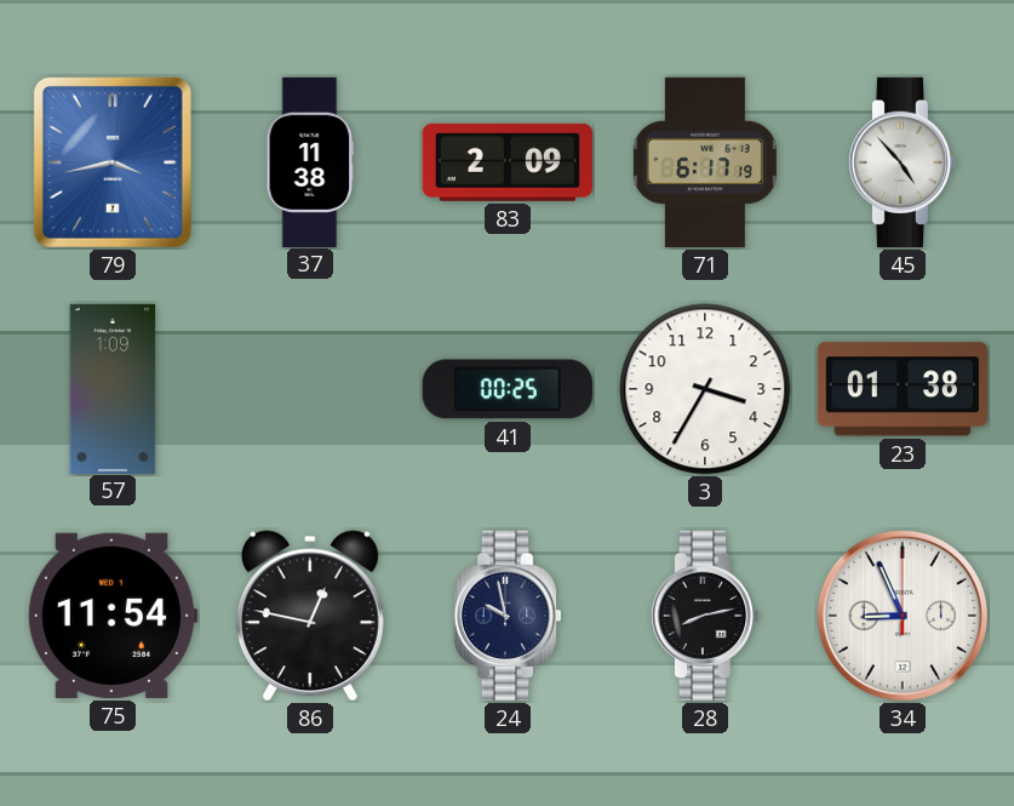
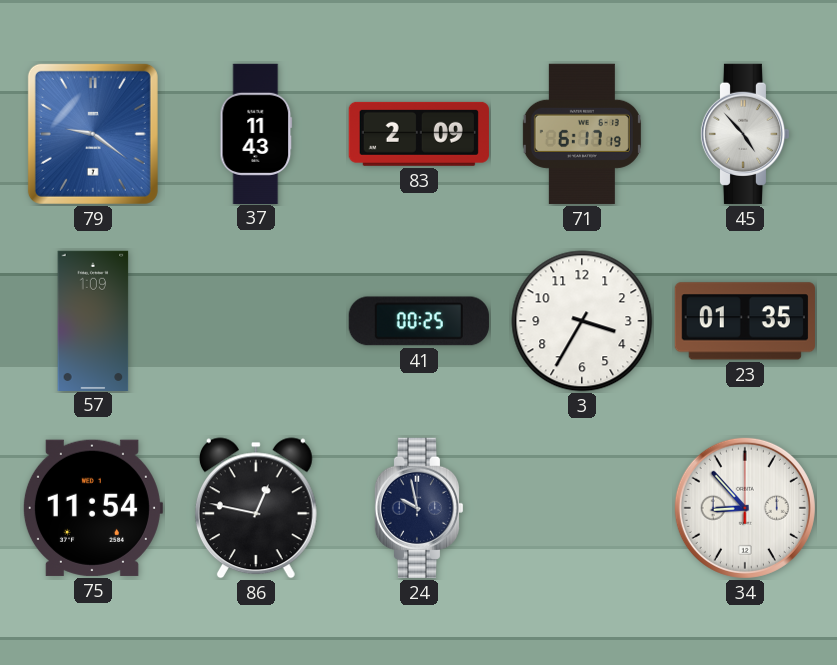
79: 3:43 -> 9:21
37: 11:38 -> 11:43
23: 01:38 -> 01:35
28: 8:13 -> none
34: 8:56 -> 8:53
